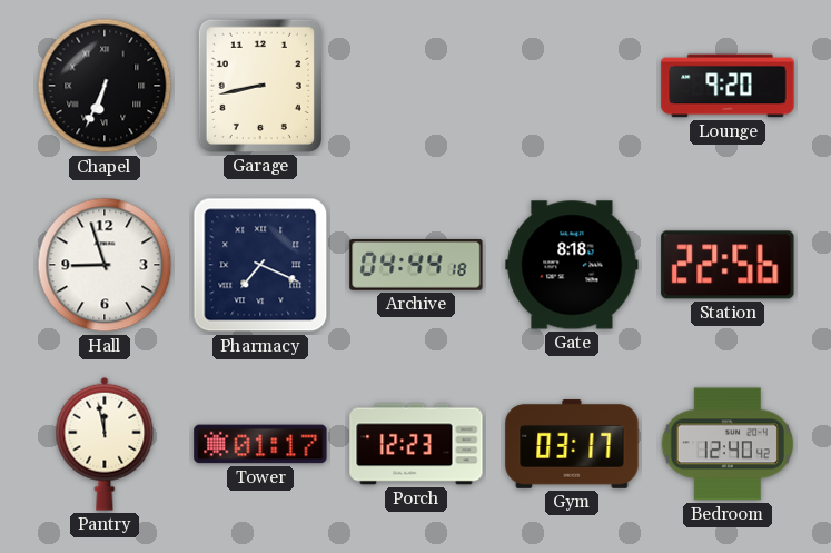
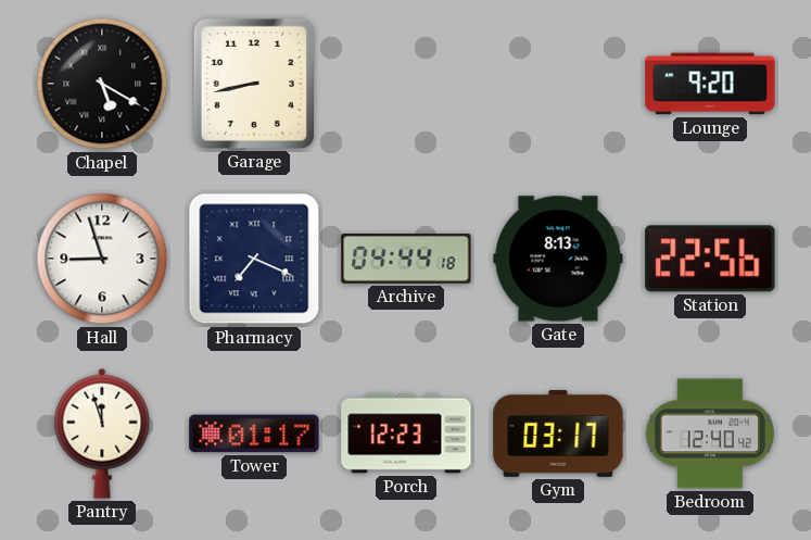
Chapel: 6:34 -> 5:20
Gate: 8:18 -> 8:13
Pantry: 11:58 -> 11:57
